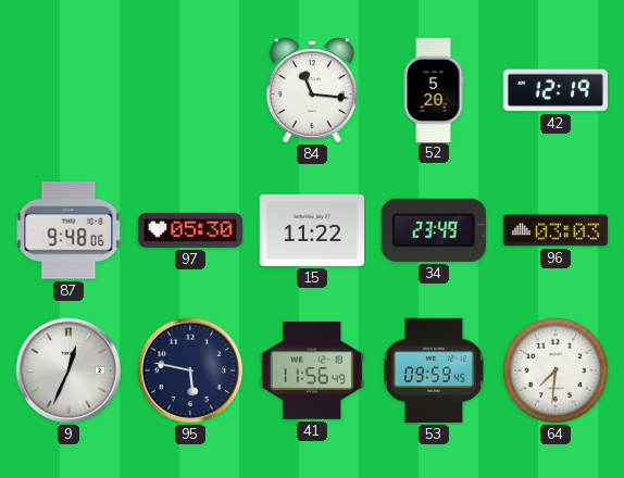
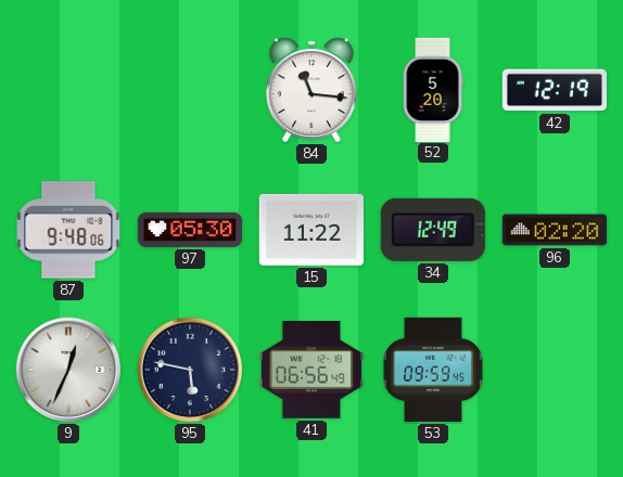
34: 23:49 -> 12:49
96: 03:03 -> 02:20
41: 11:56 -> 06:56
64: 7:31 -> none
